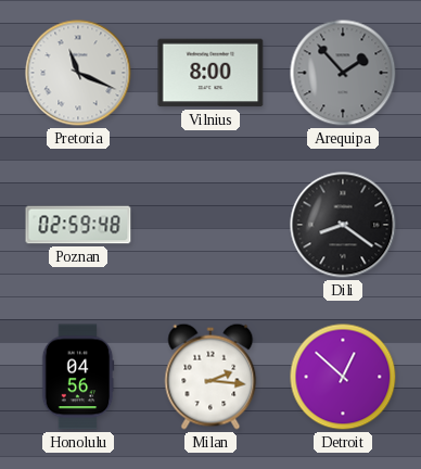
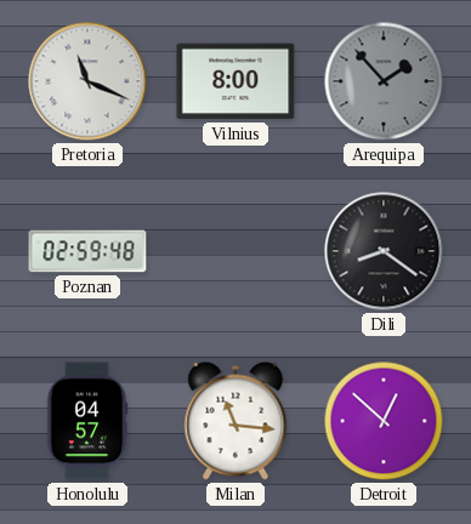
Honolulu: 04:56 -> 04:57
Milan: 2:16 -> 11:16
